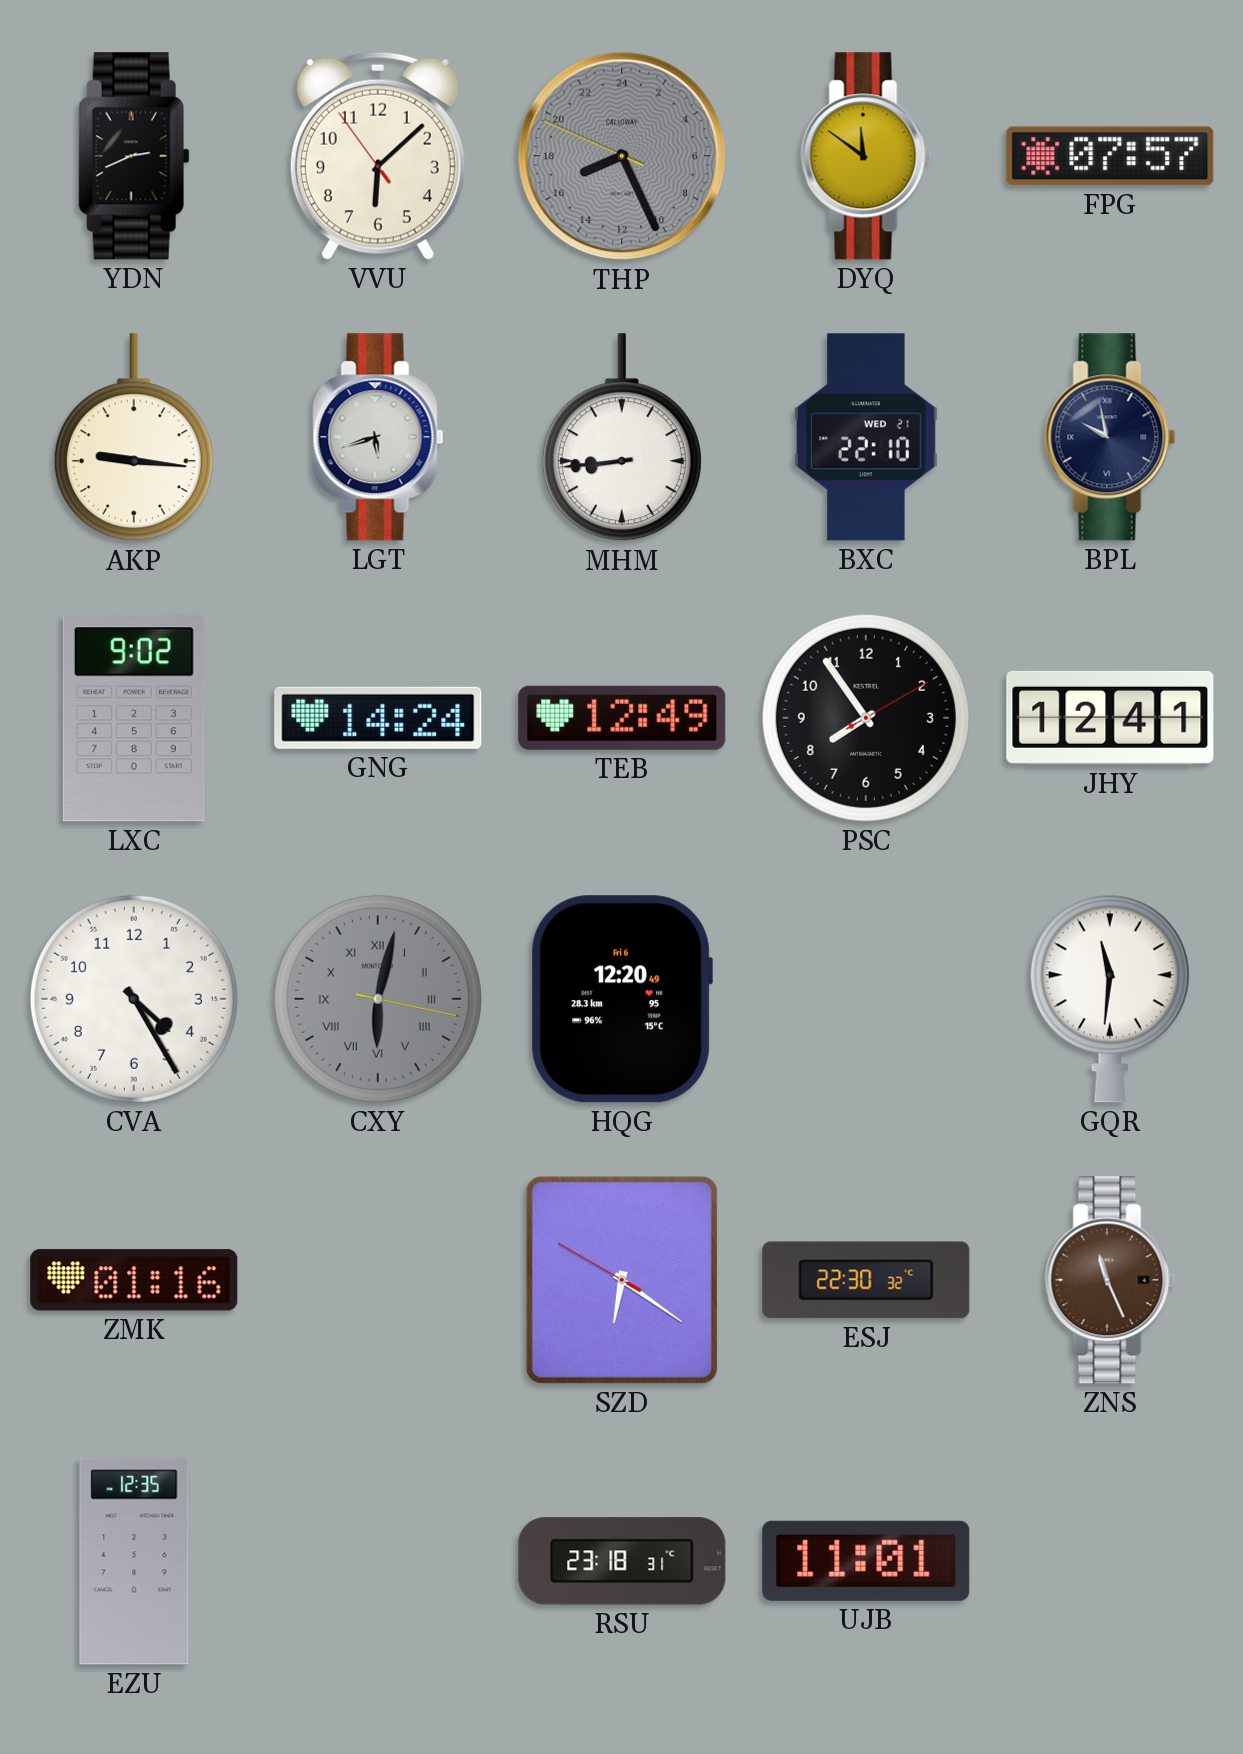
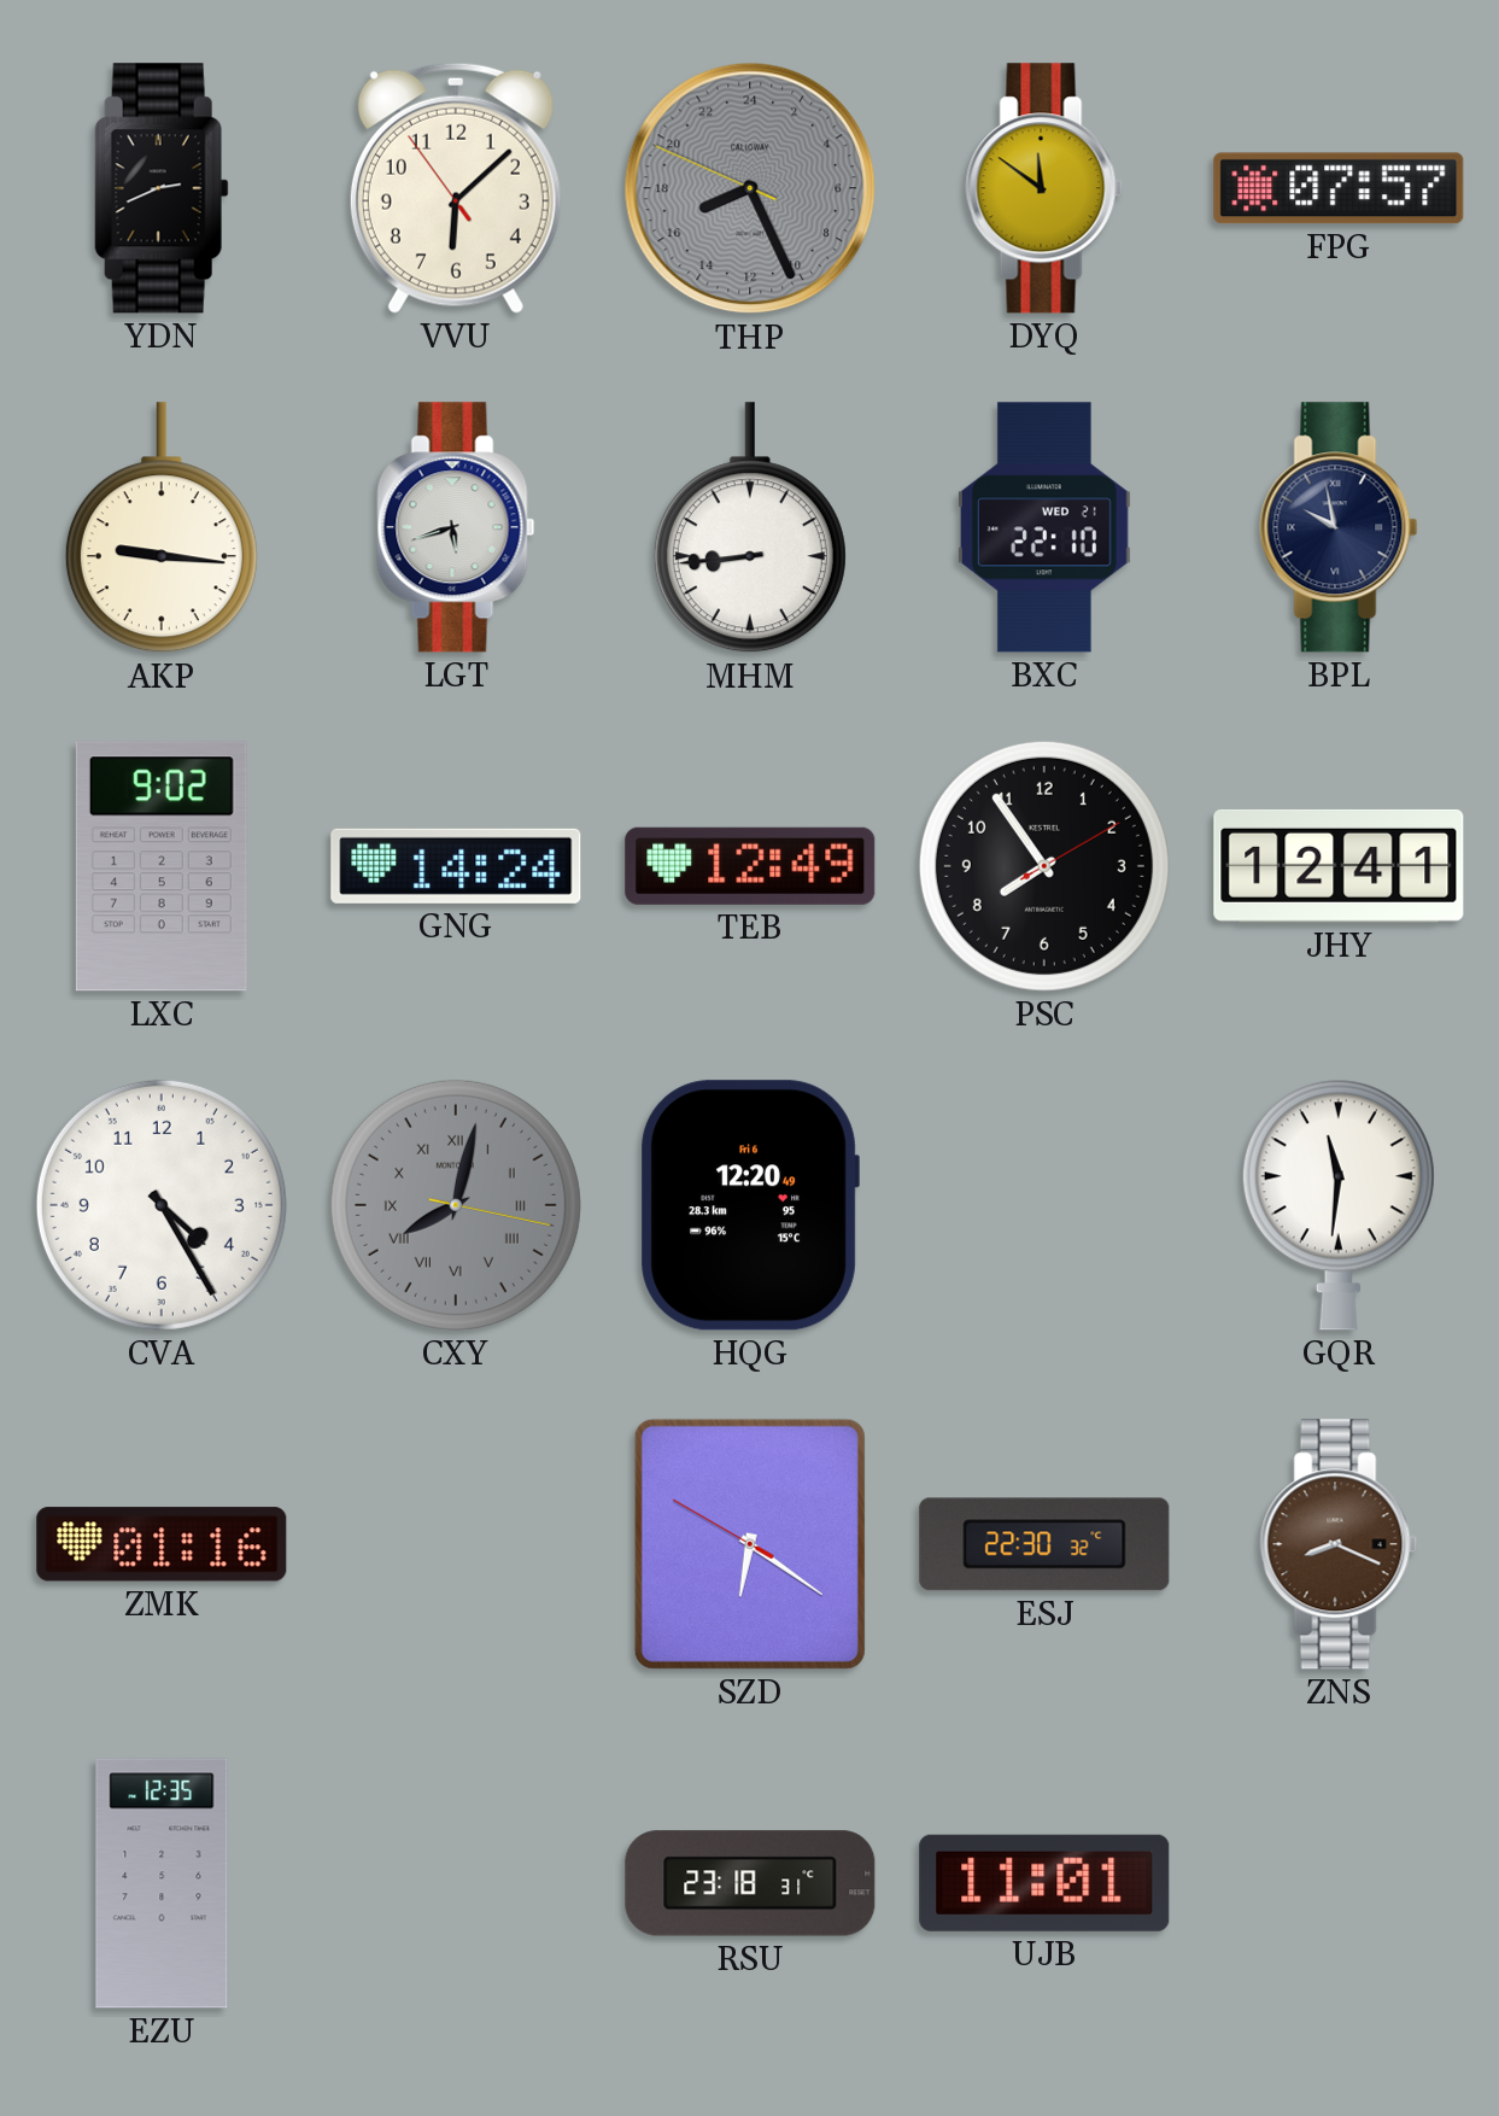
CXY: 6:02 -> 8:02
ZNS: 11:26 -> 8:19
